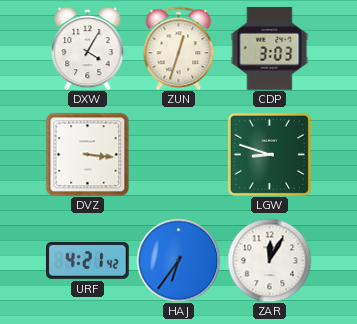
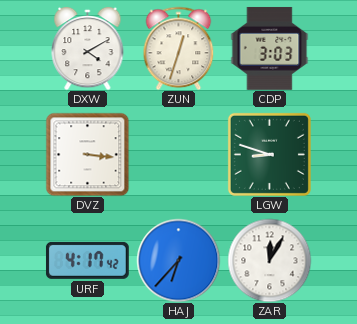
DXW: 4:05 -> 4:10
URF: 4:21 -> 4:17
HAJ: 6:36 -> 6:37
